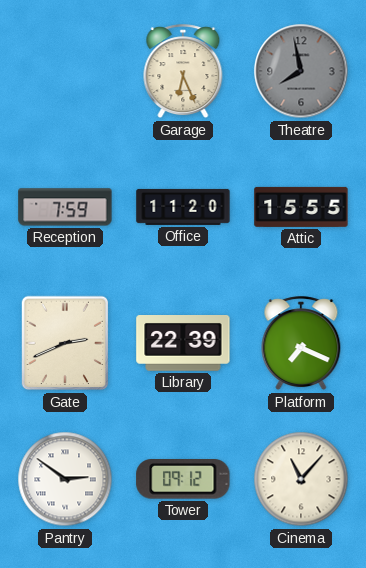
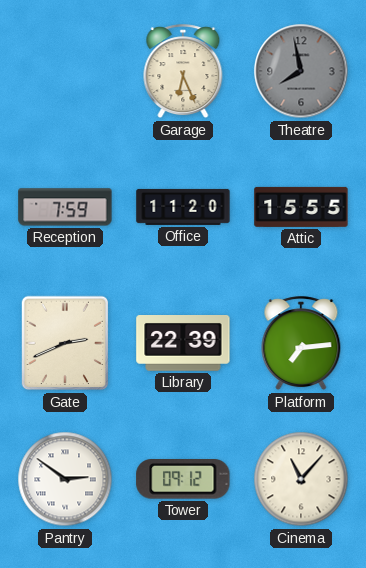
Platform: 7:19 -> 7:14
